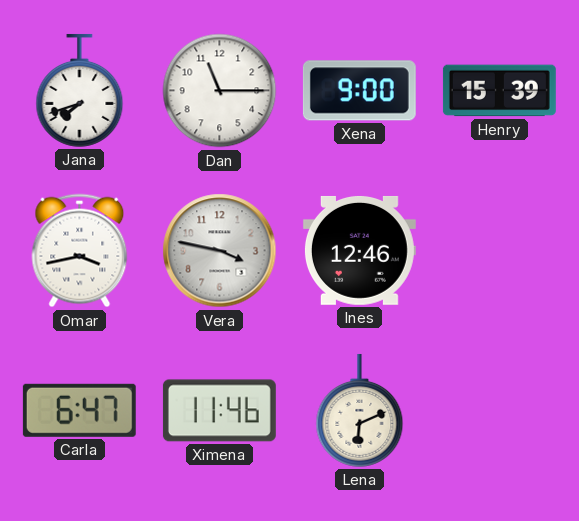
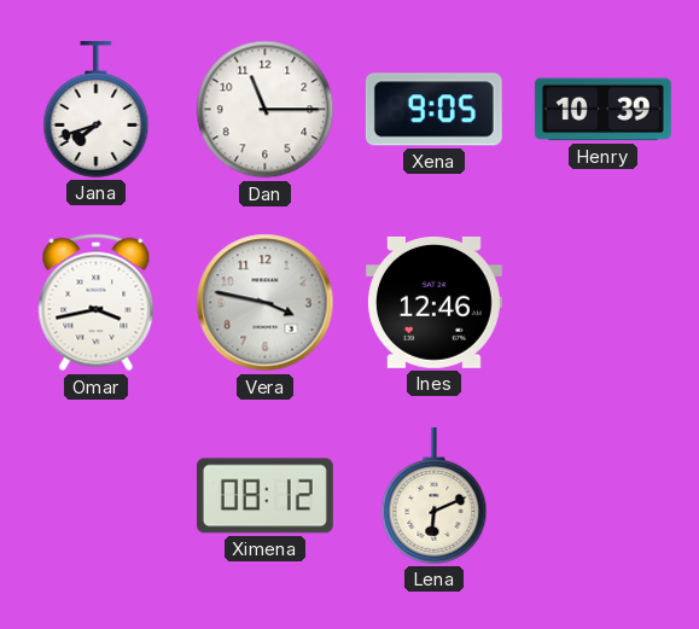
Xena: 9:00 -> 9:05
Henry: 15:39 -> 10:39
Carla: 6:47 -> none
Ximena: 11:46 -> 08:12
